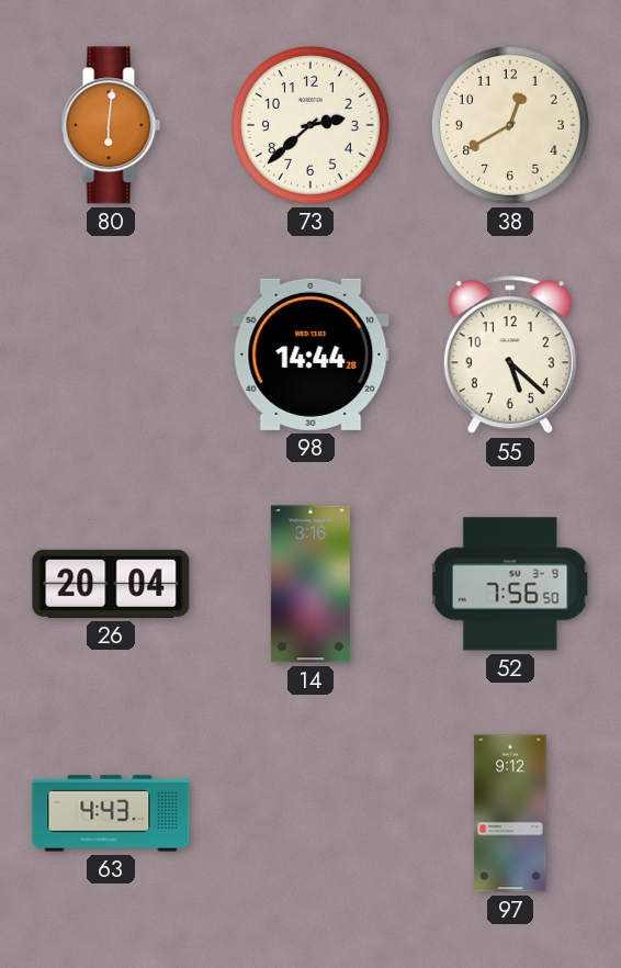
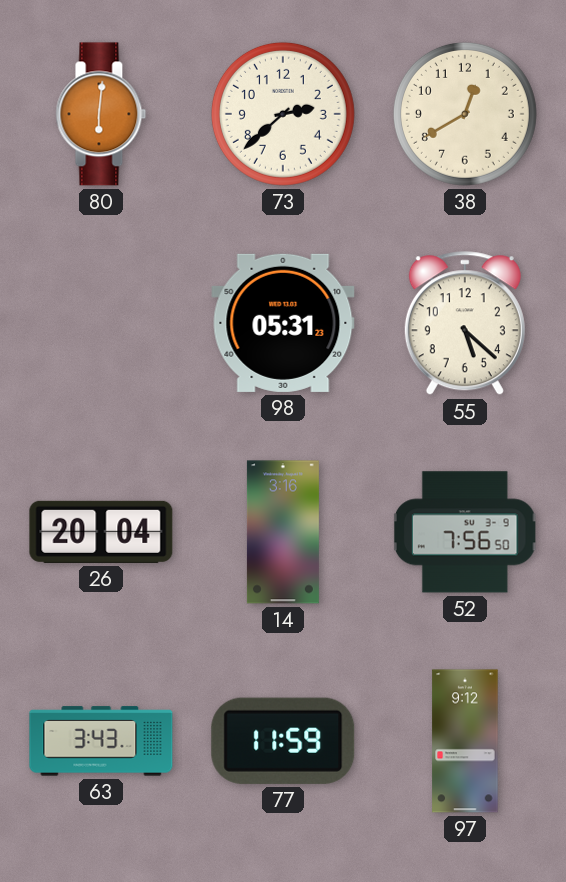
98: 14:44 -> 05:31
63: 4:43 -> 3:43
77: none -> 11:59
